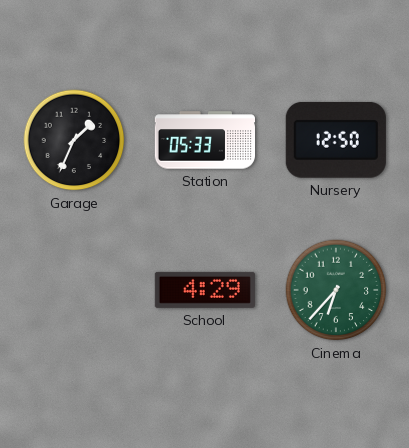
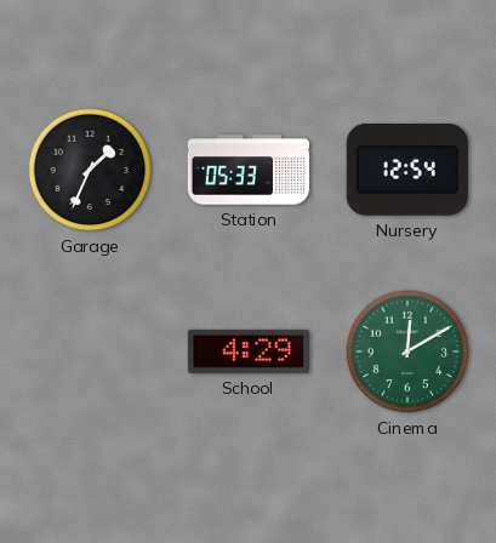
Nursery: 12:50 -> 12:54
Cinema: 6:37 -> 12:10
